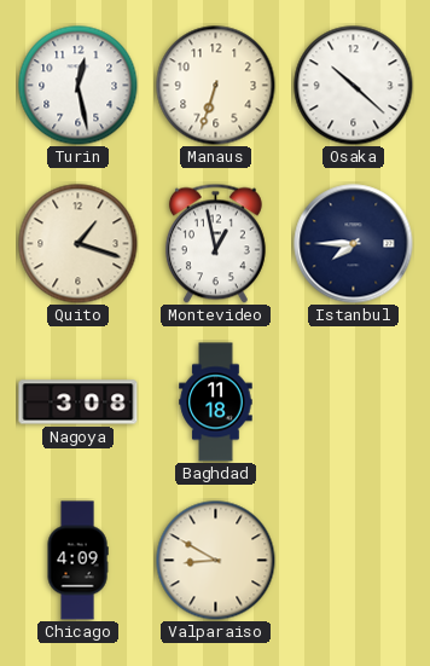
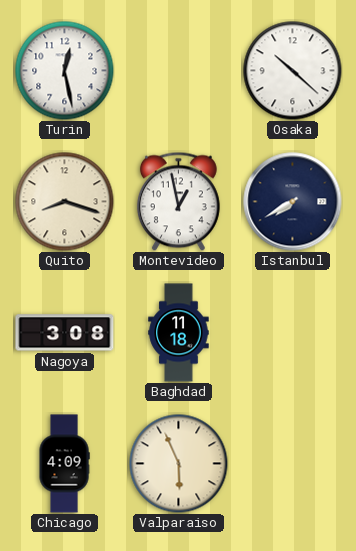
Manaus: 6:33 -> none
Quito: 1:18 -> 8:18
Istanbul: 7:45 -> 7:40
Valparaiso: 8:50 -> 5:56
